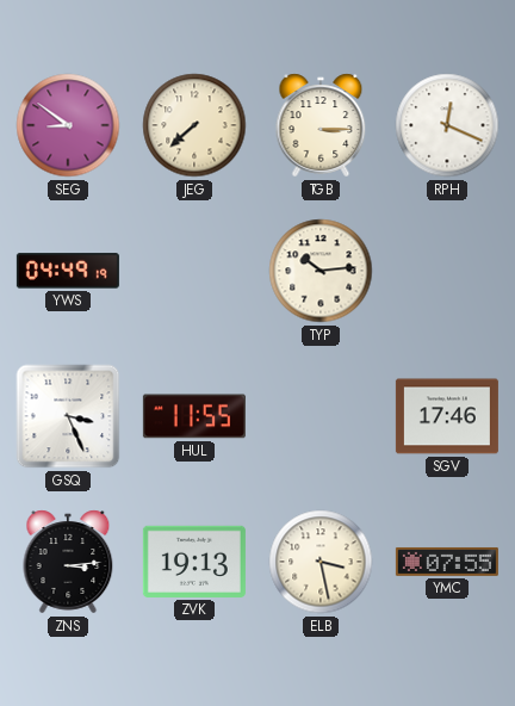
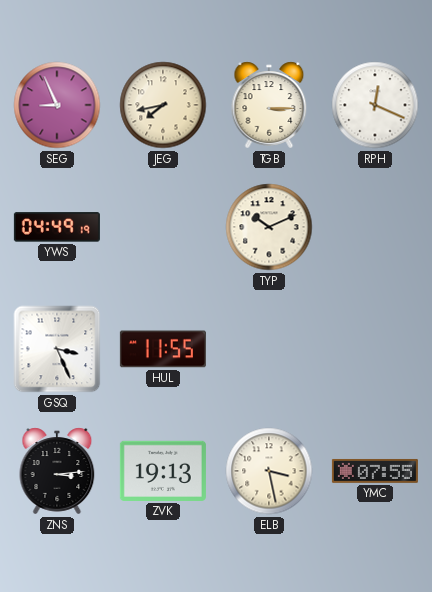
SEG: 8:51 -> 8:56
JEG: 7:38 -> 7:43
TYP: 10:14 -> 10:11
SGV: 17:46 -> none
